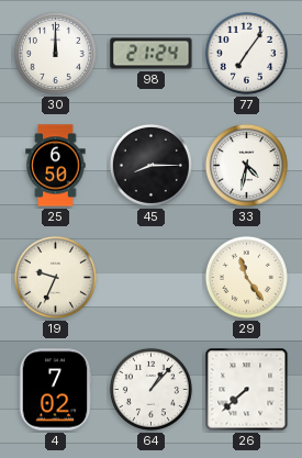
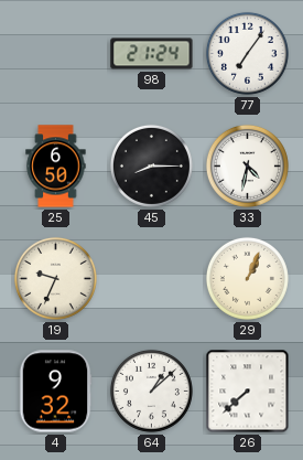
30: 12:00 -> none
29: 11:24 -> 1:04
4: 7:02 -> 9:32
64: 1:07 -> 1:08
